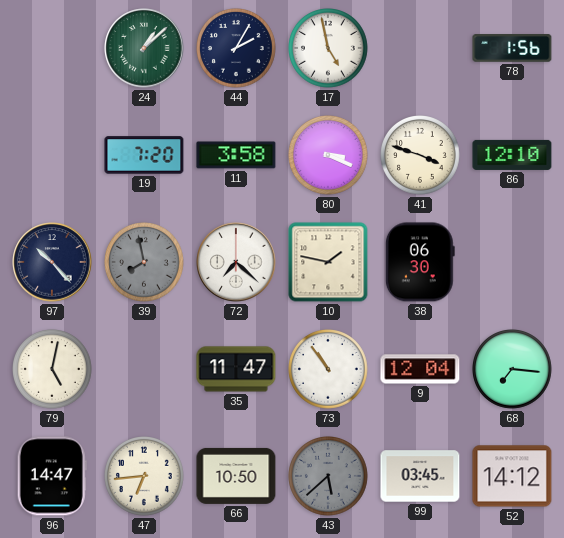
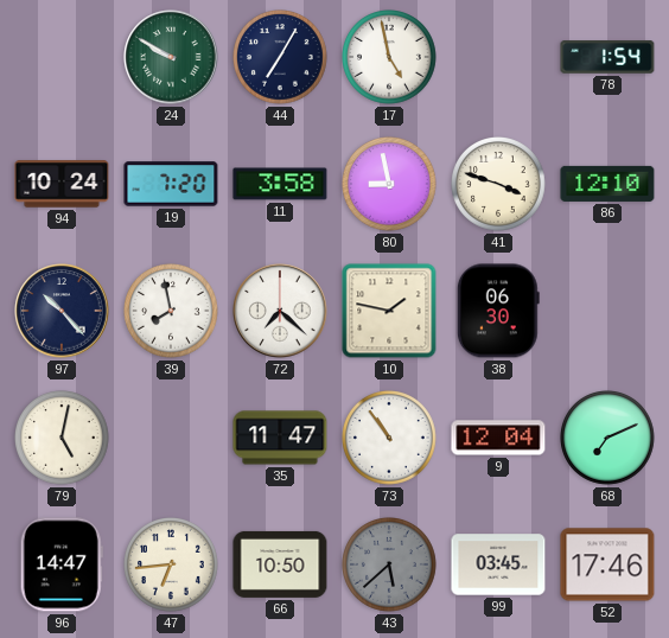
24: 1:08 -> 9:50
44: 2:05 -> 7:05
78: 1:56 -> 1:54
94: none -> 10:24
80: 3:19 -> 8:58
39 dial: grey -> white
68: 7:16 -> 7:11
52: 14:12 -> 17:46
